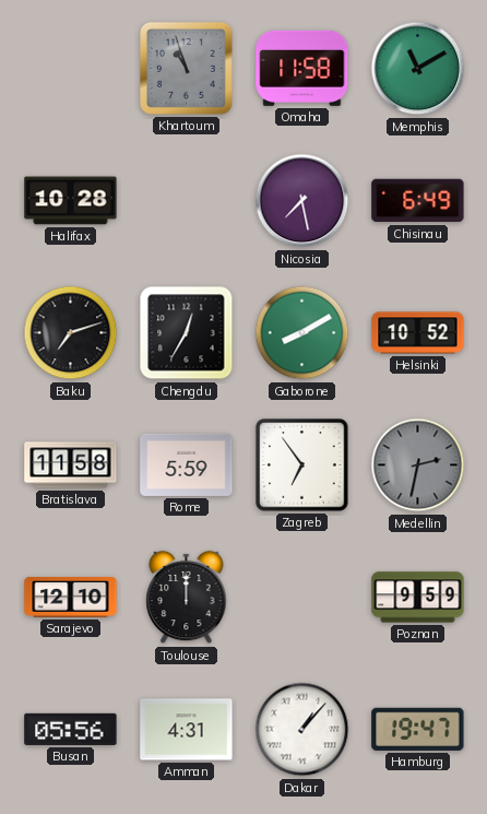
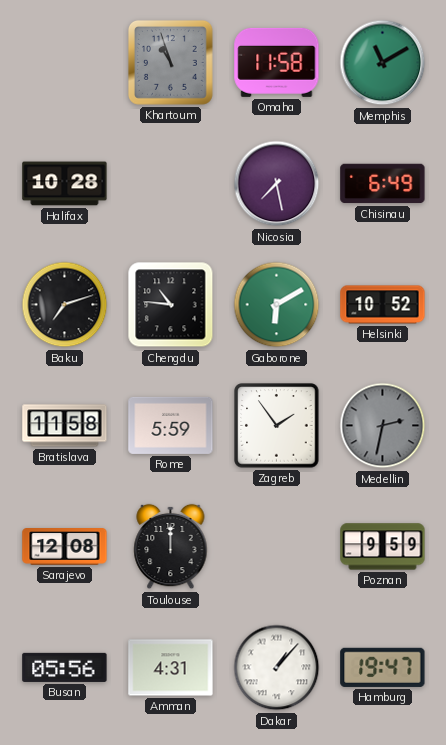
Chengdu: 12:35 -> 10:46
Gaborone: 8:10 -> 6:10
Zagreb: 6:54 -> 1:54
Sarajevo: 12:10 -> 12:08
